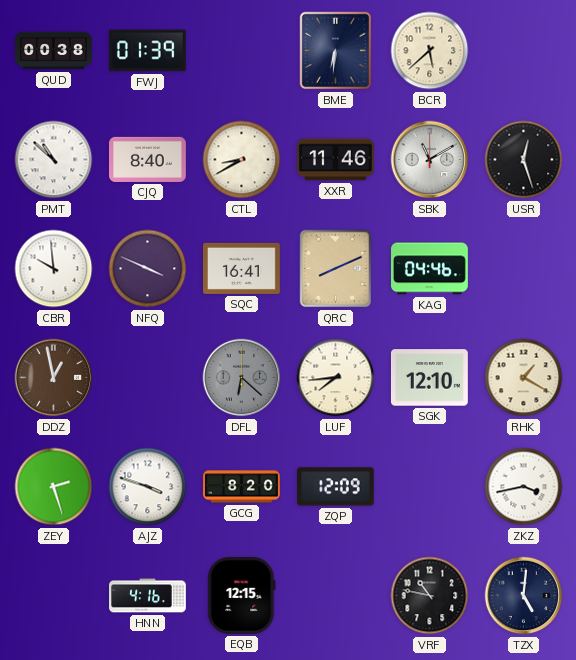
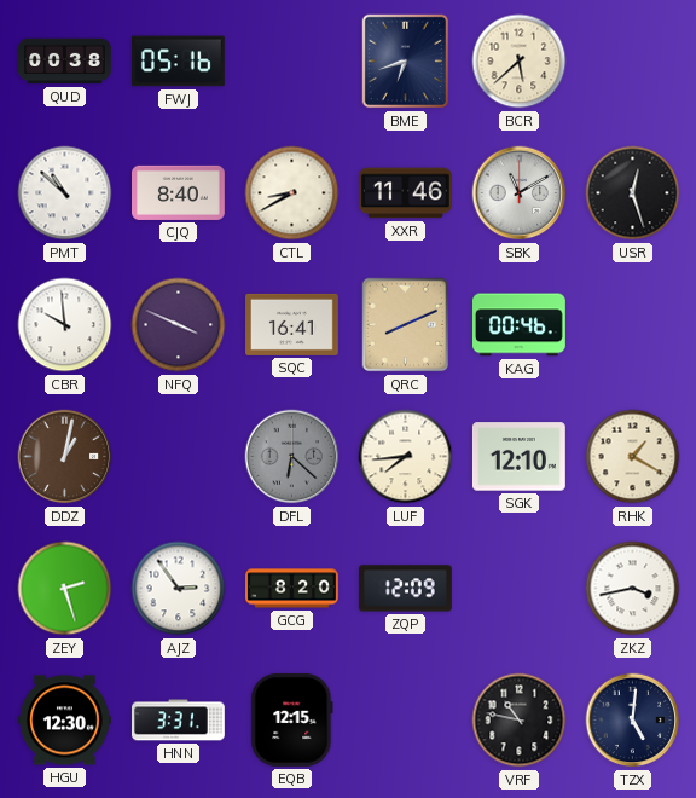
FWJ: 01:39 -> 05:16
BME: 6:31 -> 6:42
KAG: 04:46 -> 00:46
DDZ: 12:58 -> 1:02
AJZ: 3:48 -> 2:54
HGU: none -> 12:30
HNN: 4:16 -> 3:31
